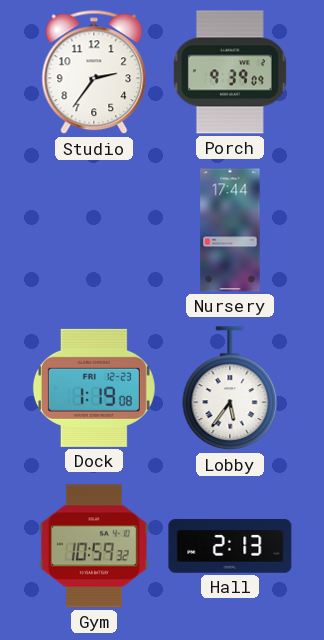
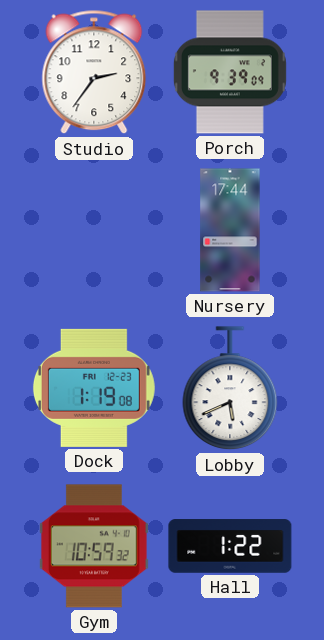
Lobby: 5:36 -> 5:41
Hall: 2:13 -> 1:22
